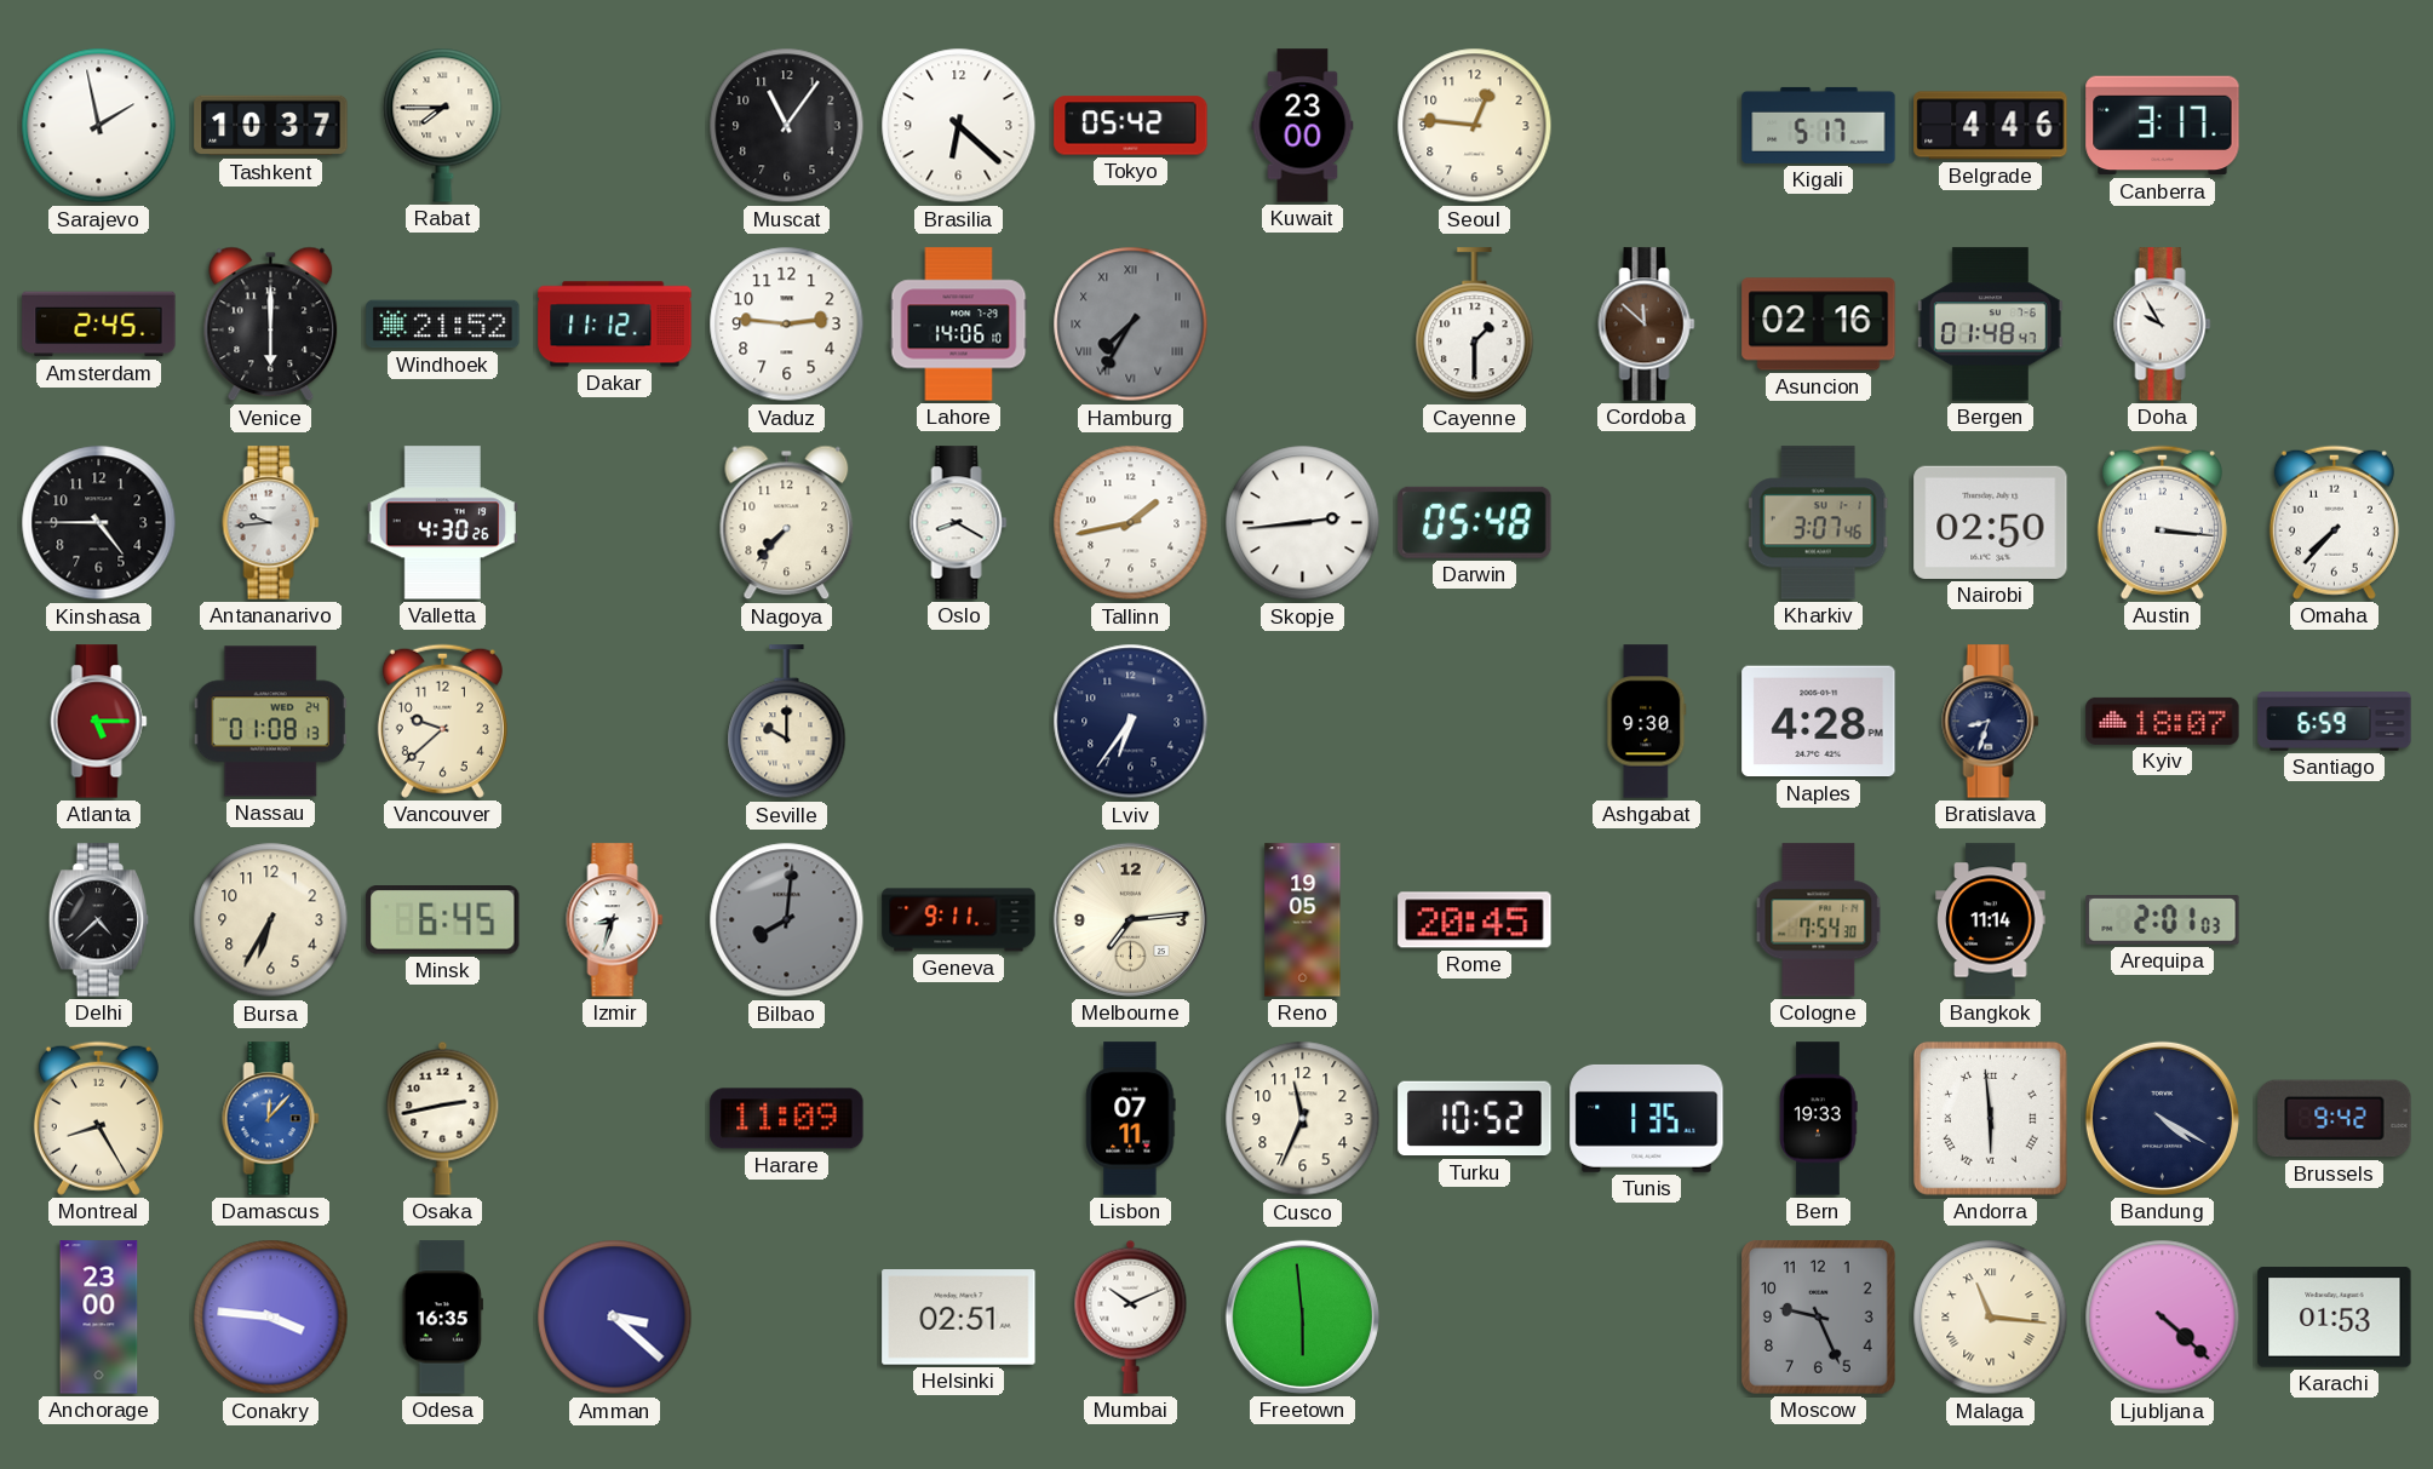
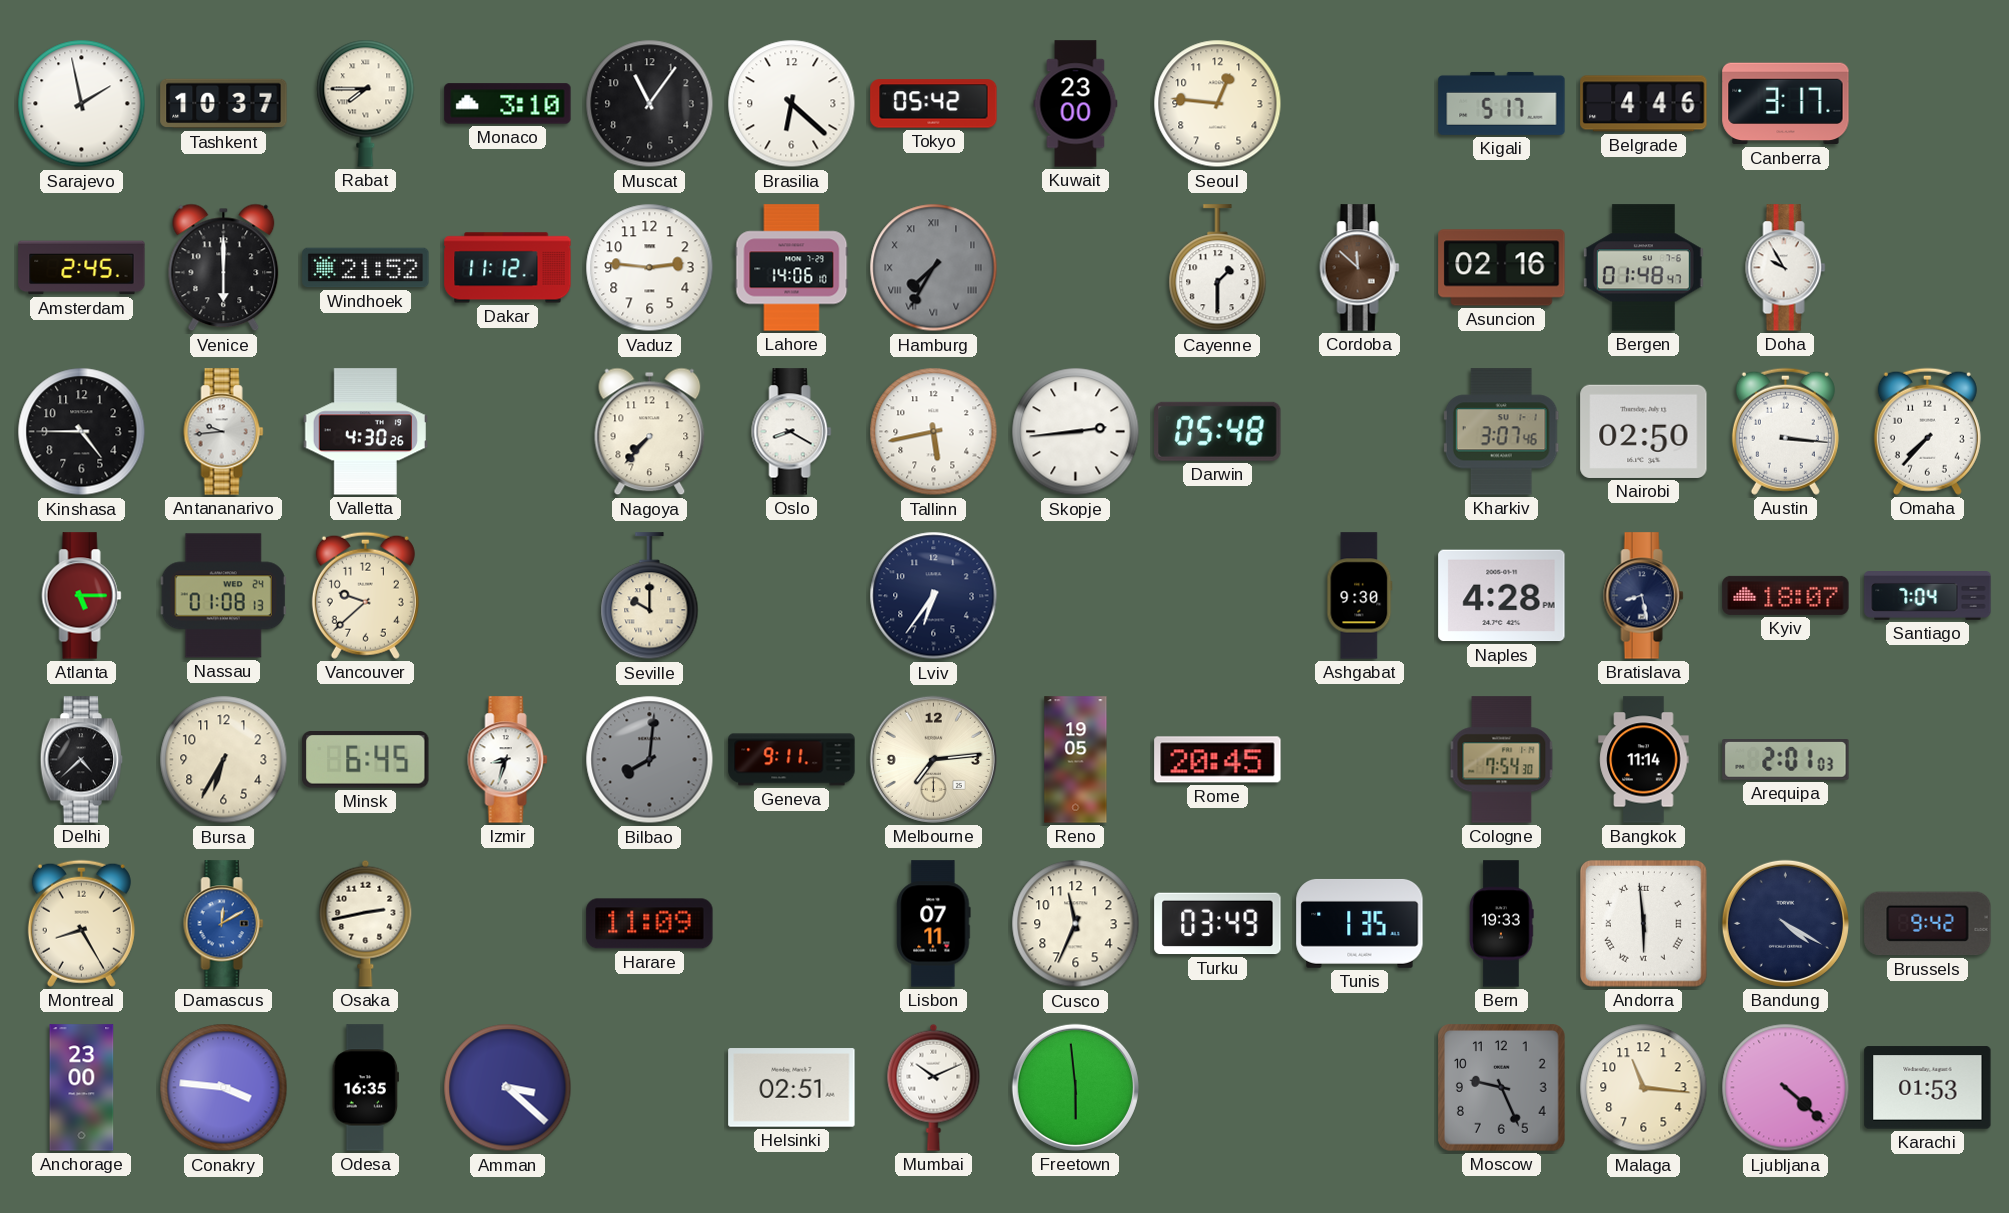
Monaco: none -> 3:10
Tallinn: 1:43 -> 5:43
Bratislava: 8:33 -> 8:28
Santiago: 6:59 -> 7:04
Damascus: 12:07 -> 12:10
Turku: 10:52 -> 03:49
Malaga numerals: Roman -> Arabic
